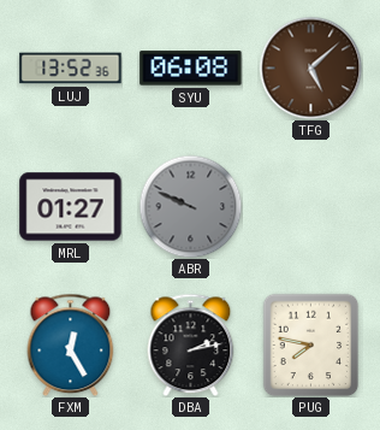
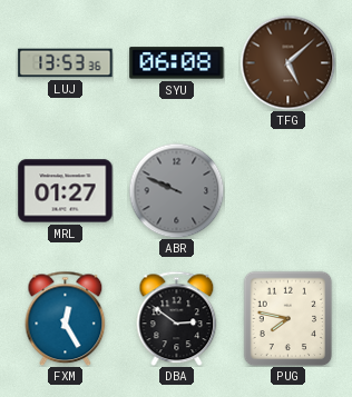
LUJ: 13:52 -> 13:53
DBA: 2:13 -> 2:51
